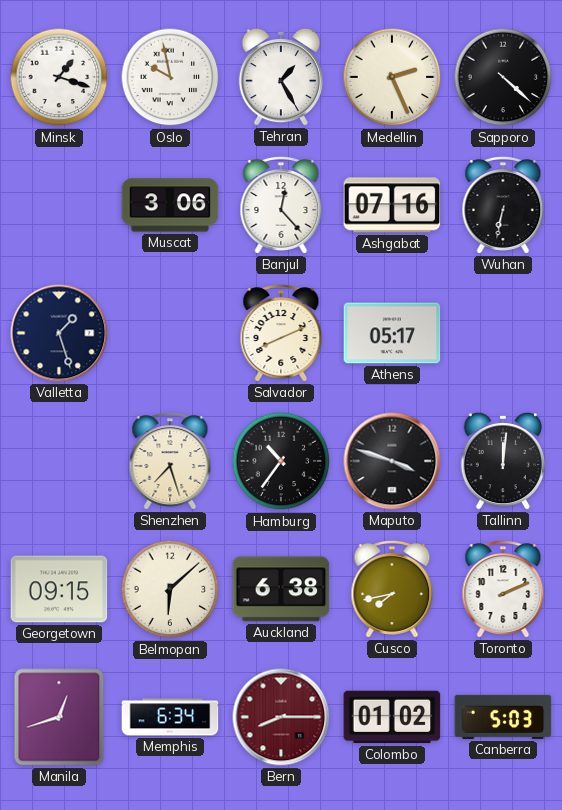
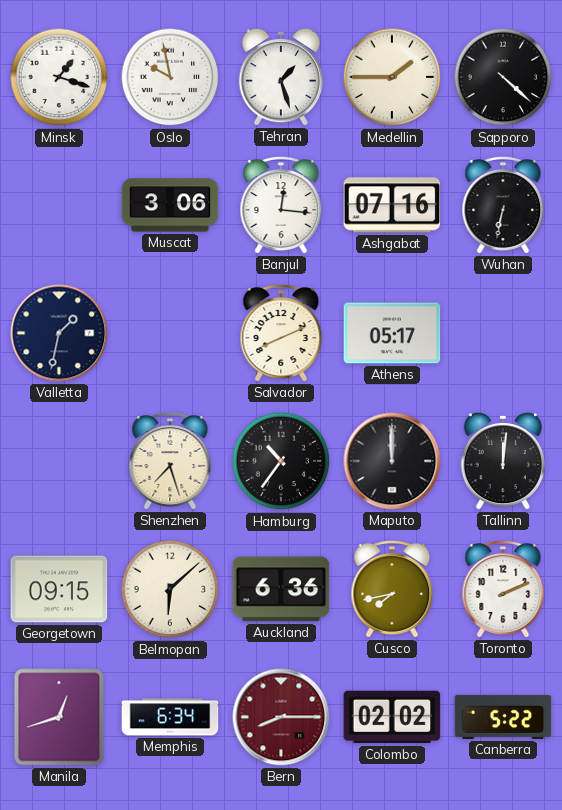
Tehran: 1:25 -> 1:27
Medellin: 2:26 -> 1:45
Banjul: 12:23 -> 12:16
Valletta: 1:27 -> 1:32
Maputo: 3:48 -> 12:00
Auckland: 6:38 -> 6:36
Colombo: 01:02 -> 02:02
Canberra: 5:03 -> 5:22
